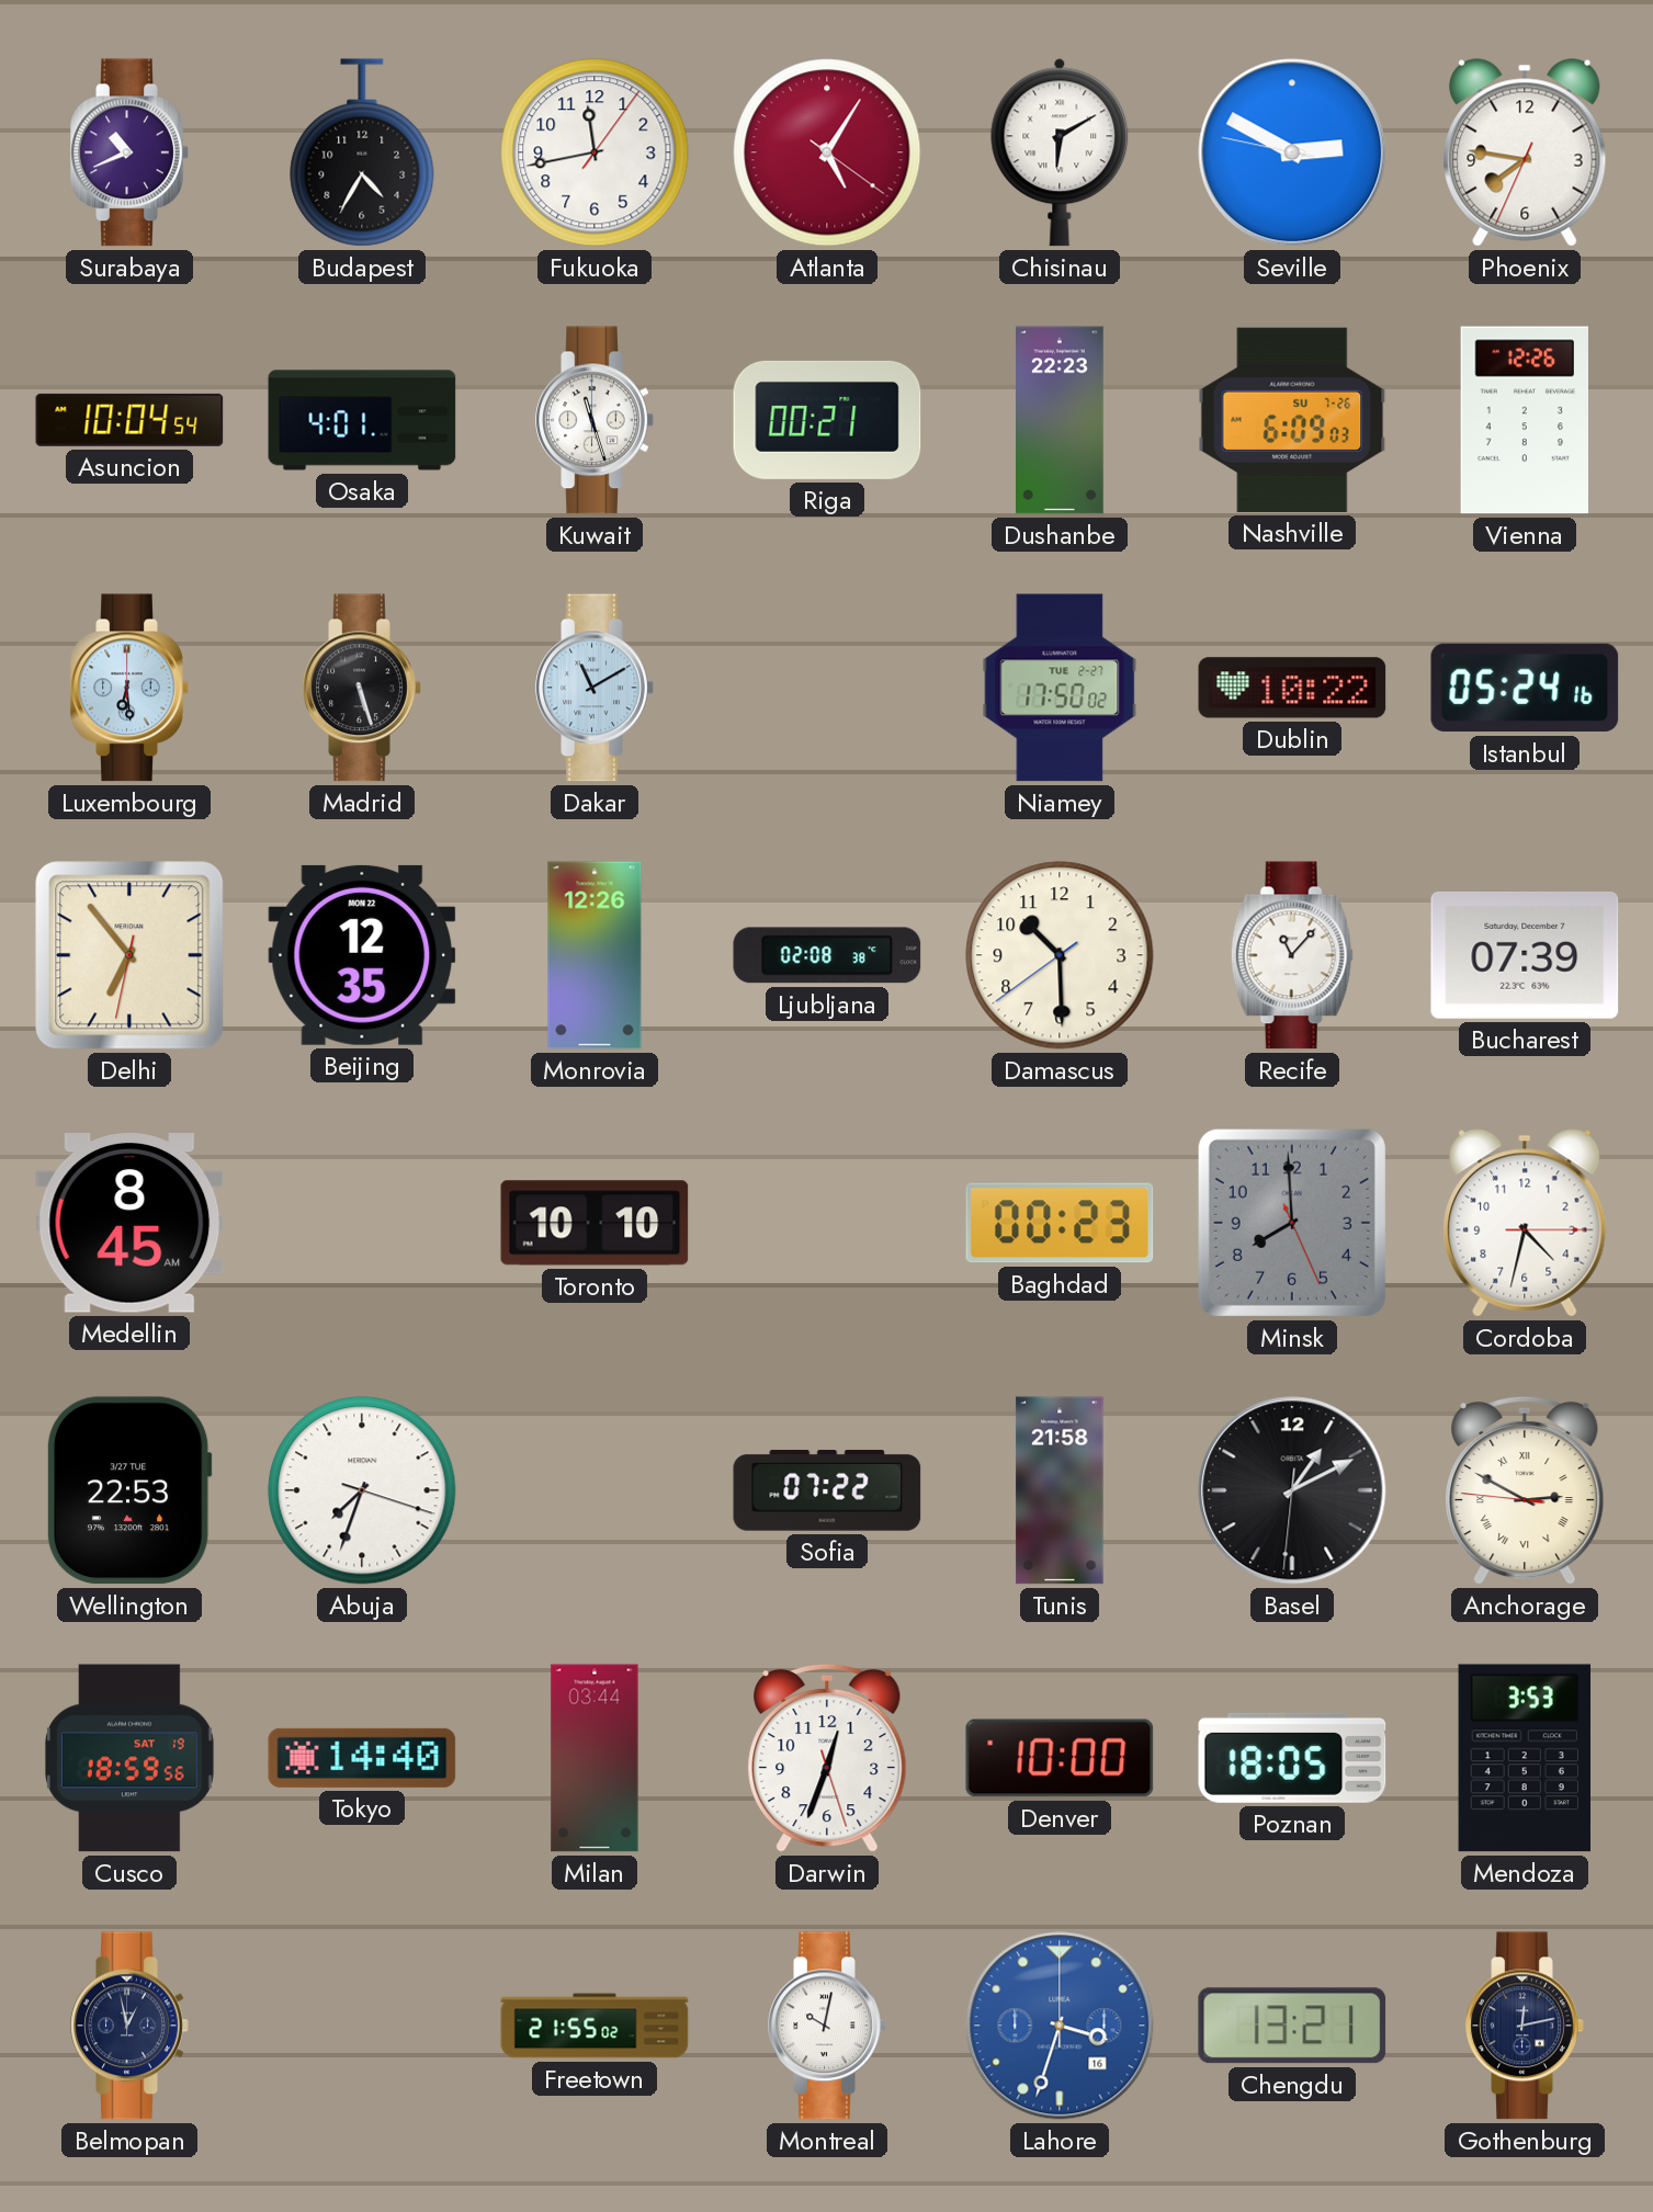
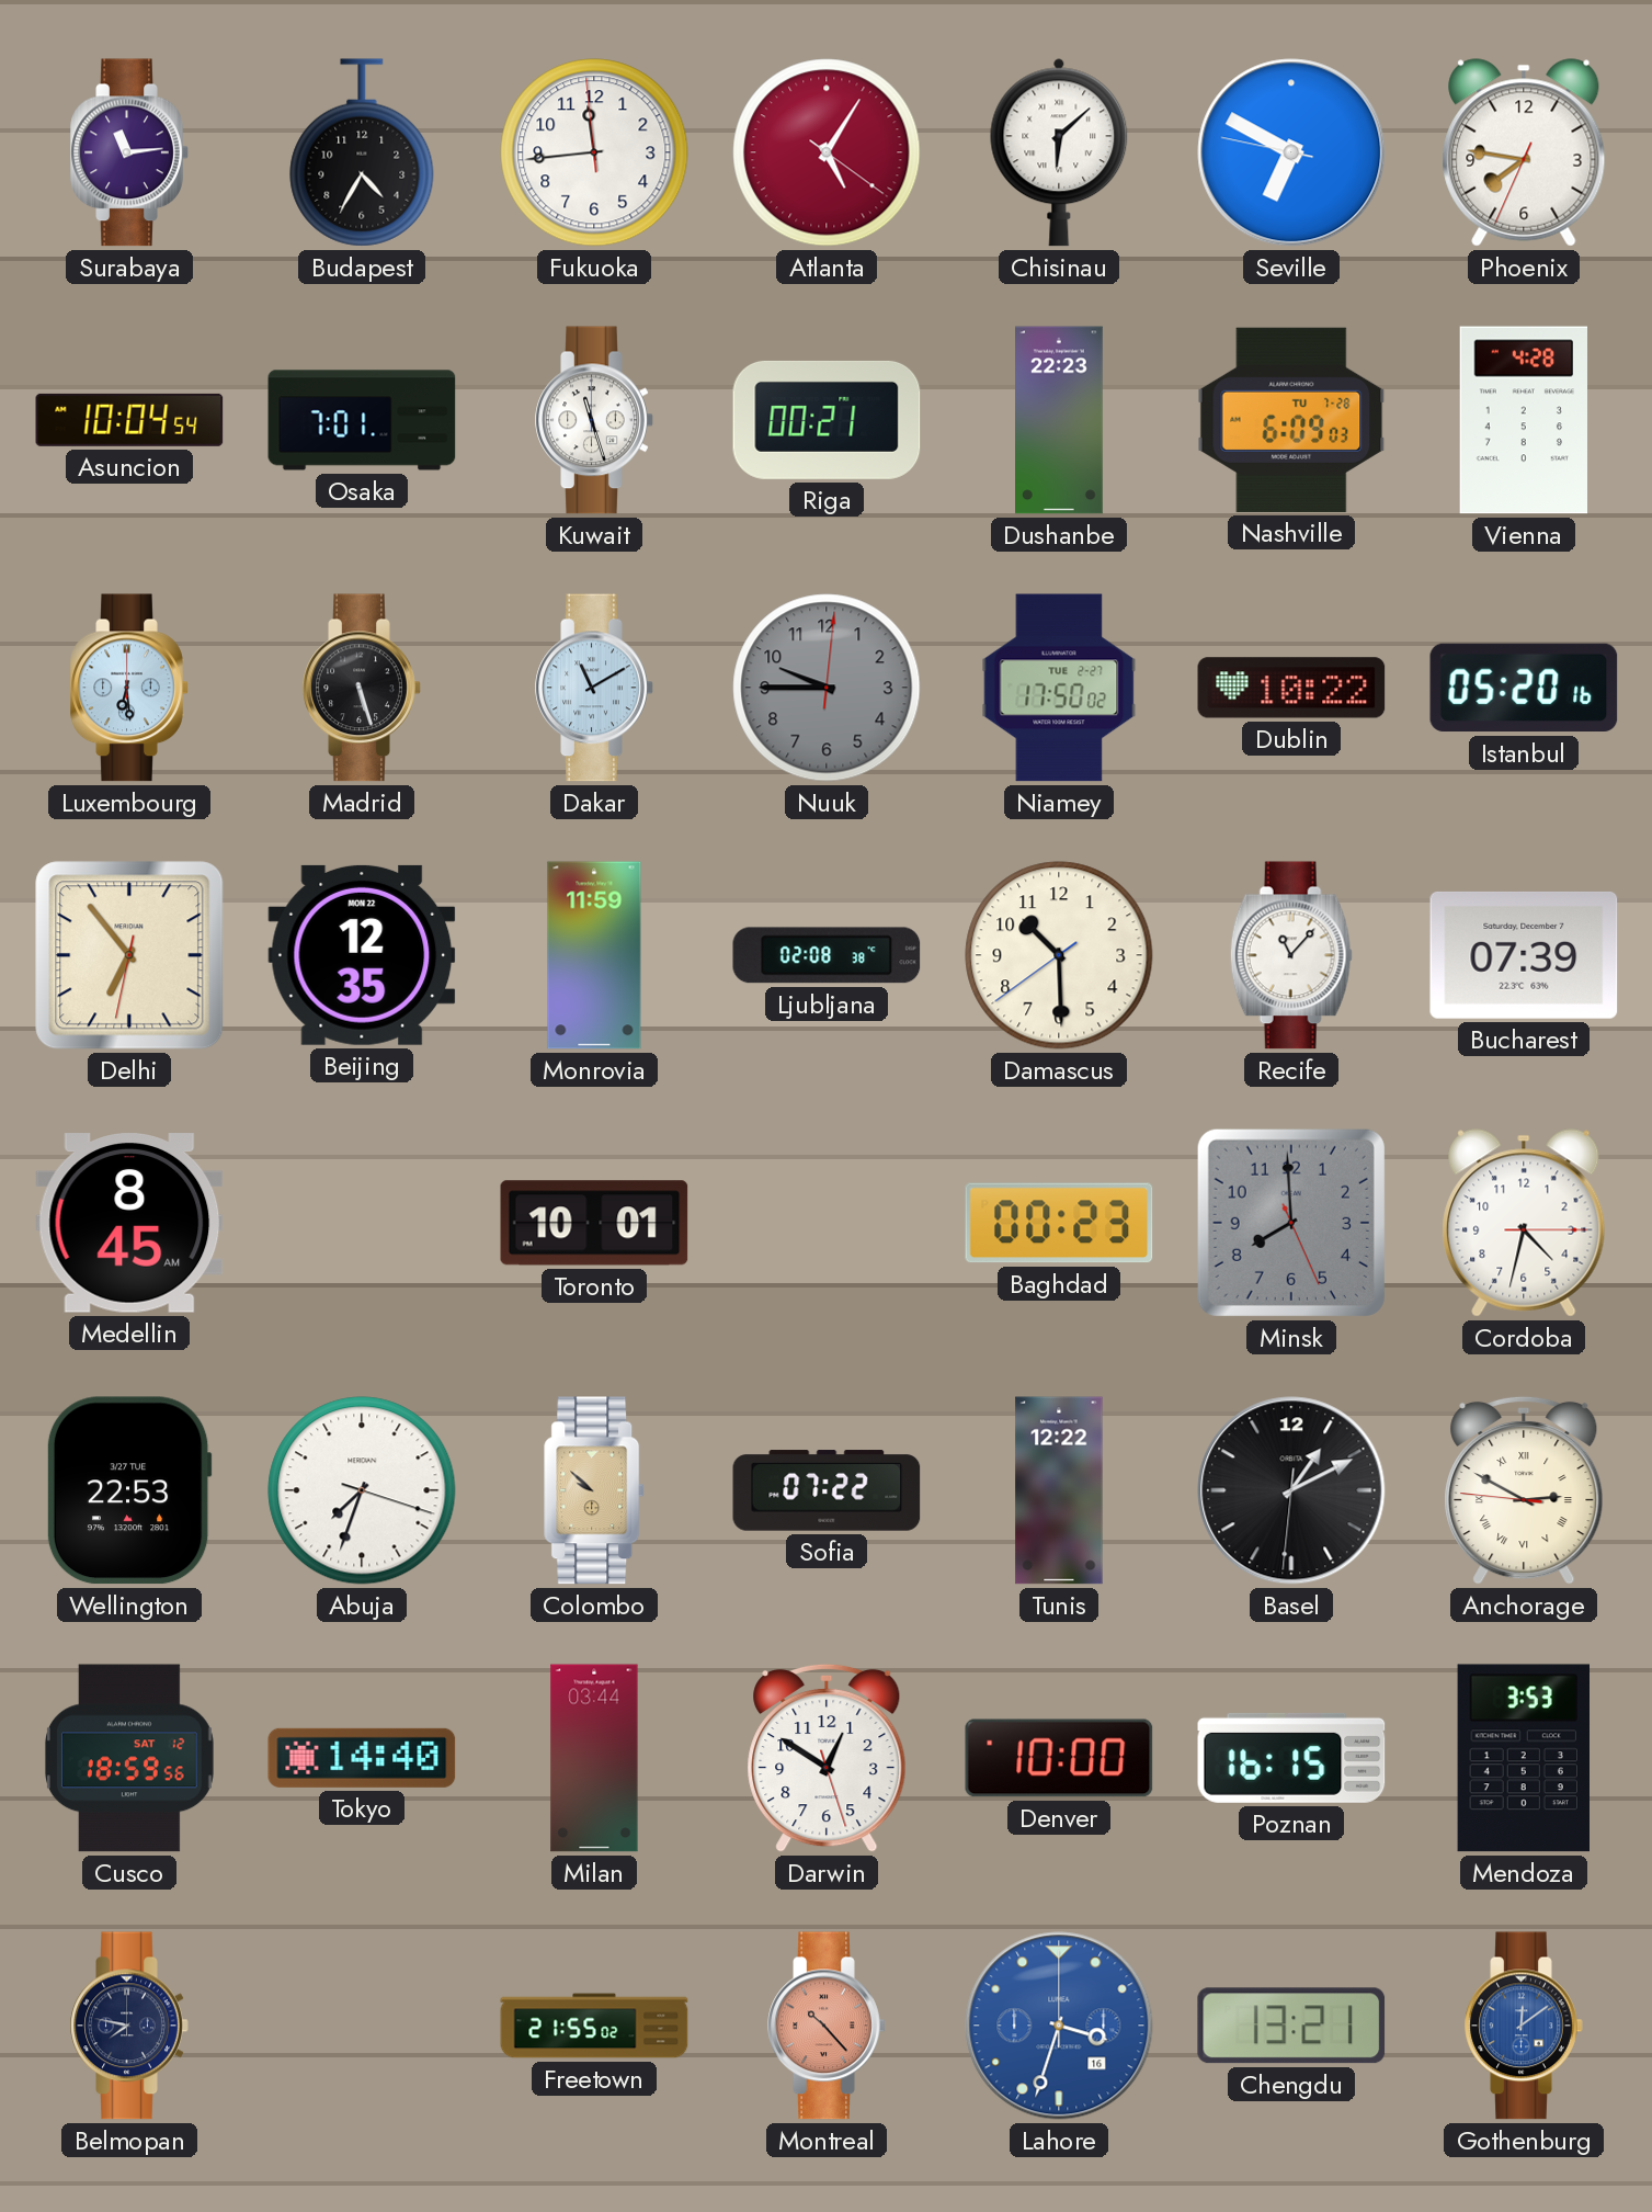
Surabaya: 10:41 -> 11:14
Fukuoka: 11:43:06 -> 11:43:59
Chisinau: 6:10 -> 6:08
Seville: 2:49 -> 6:49
Osaka: 4:01 -> 7:01
Nashville date: SU 7-26 -> TU 7-28
Vienna: 12:26 -> 4:28
Nuuk: none -> 9:45
Istanbul: 05:24 -> 05:20
Monrovia: 12:26 -> 11:59
Toronto: 10:10 -> 10:01
Colombo: none -> 9:52
Tunis: 21:58 -> 12:22
Cusco date: SAT 19 -> SAT 12
Darwin: 12:33 -> 12:50
Poznan: 18:05 -> 16:15
Belmopan: 12:58 -> 7:47
Montreal: 10:02 -> 10:23
Montreal dial: white -> salmon
Gothenburg: 12:13 -> 12:09
Gothenburg dial: navy -> blue
